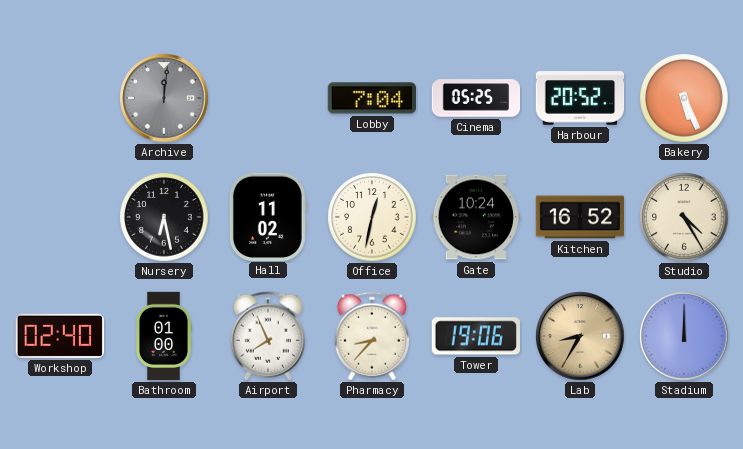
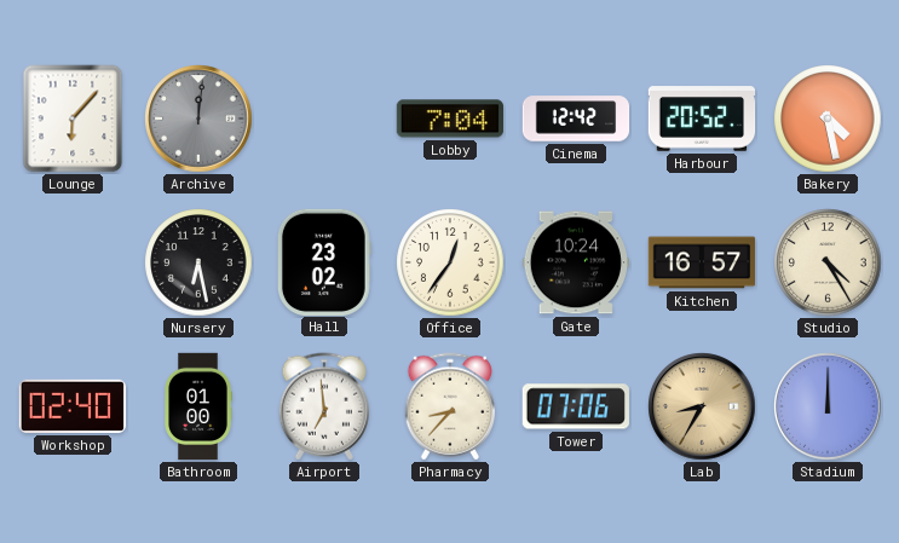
Lounge: none -> 6:07
Cinema: 05:25 -> 12:42
Bakery: 5:26 -> 4:28
Hall: 11:02 -> 23:02
Office: 12:32 -> 12:36
Kitchen: 16:52 -> 16:57
Airport: 7:56 -> 6:59
Tower: 19:06 -> 07:06
